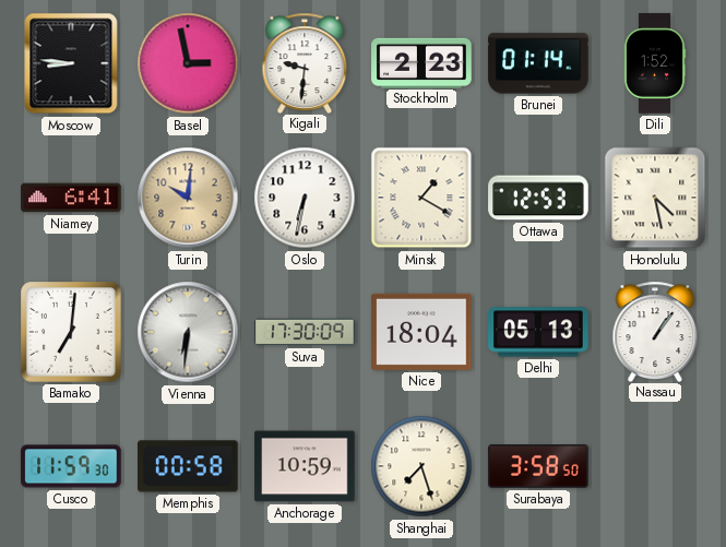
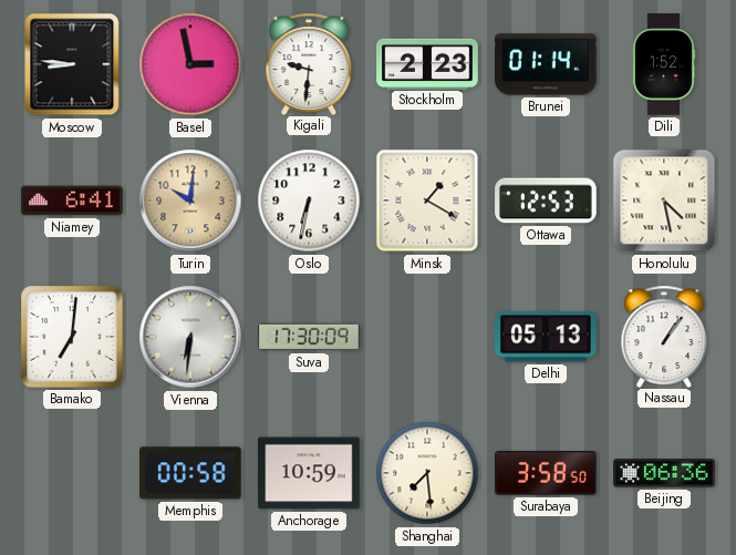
Nice: 18:04 -> none
Cusco: 11:59 -> none
Shanghai: 7:27 -> 7:29
Beijing: none -> 06:36
